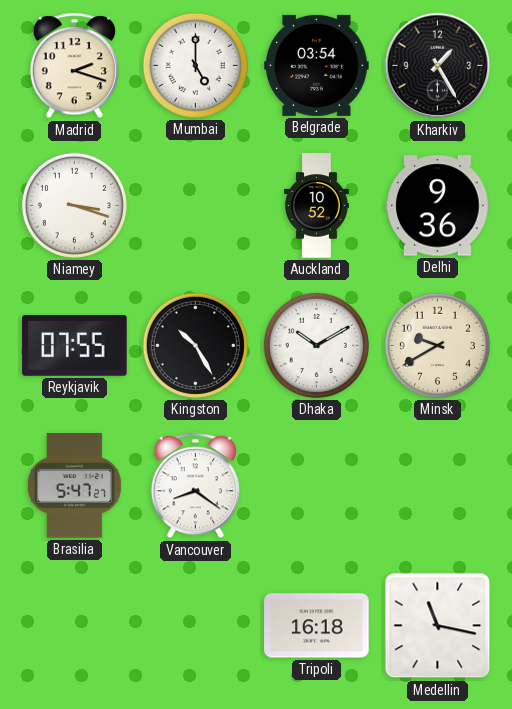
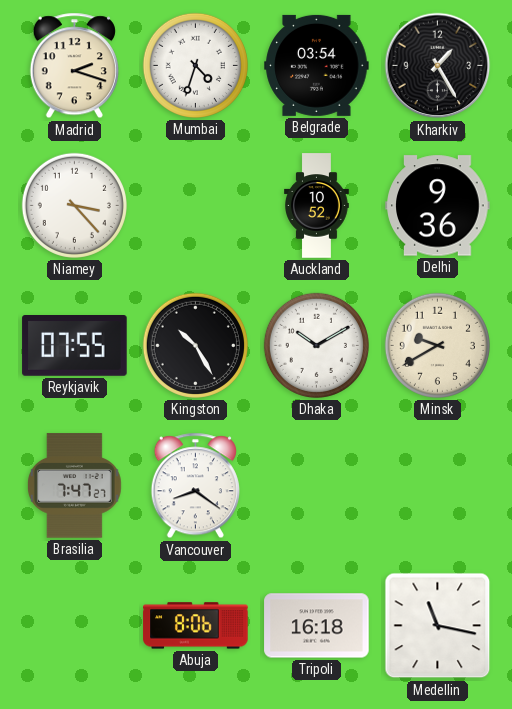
Mumbai: 5:00 -> 4:33
Niamey: 3:18 -> 3:23
Brasilia: 5:47 -> 7:47
Abuja: none -> 8:06
